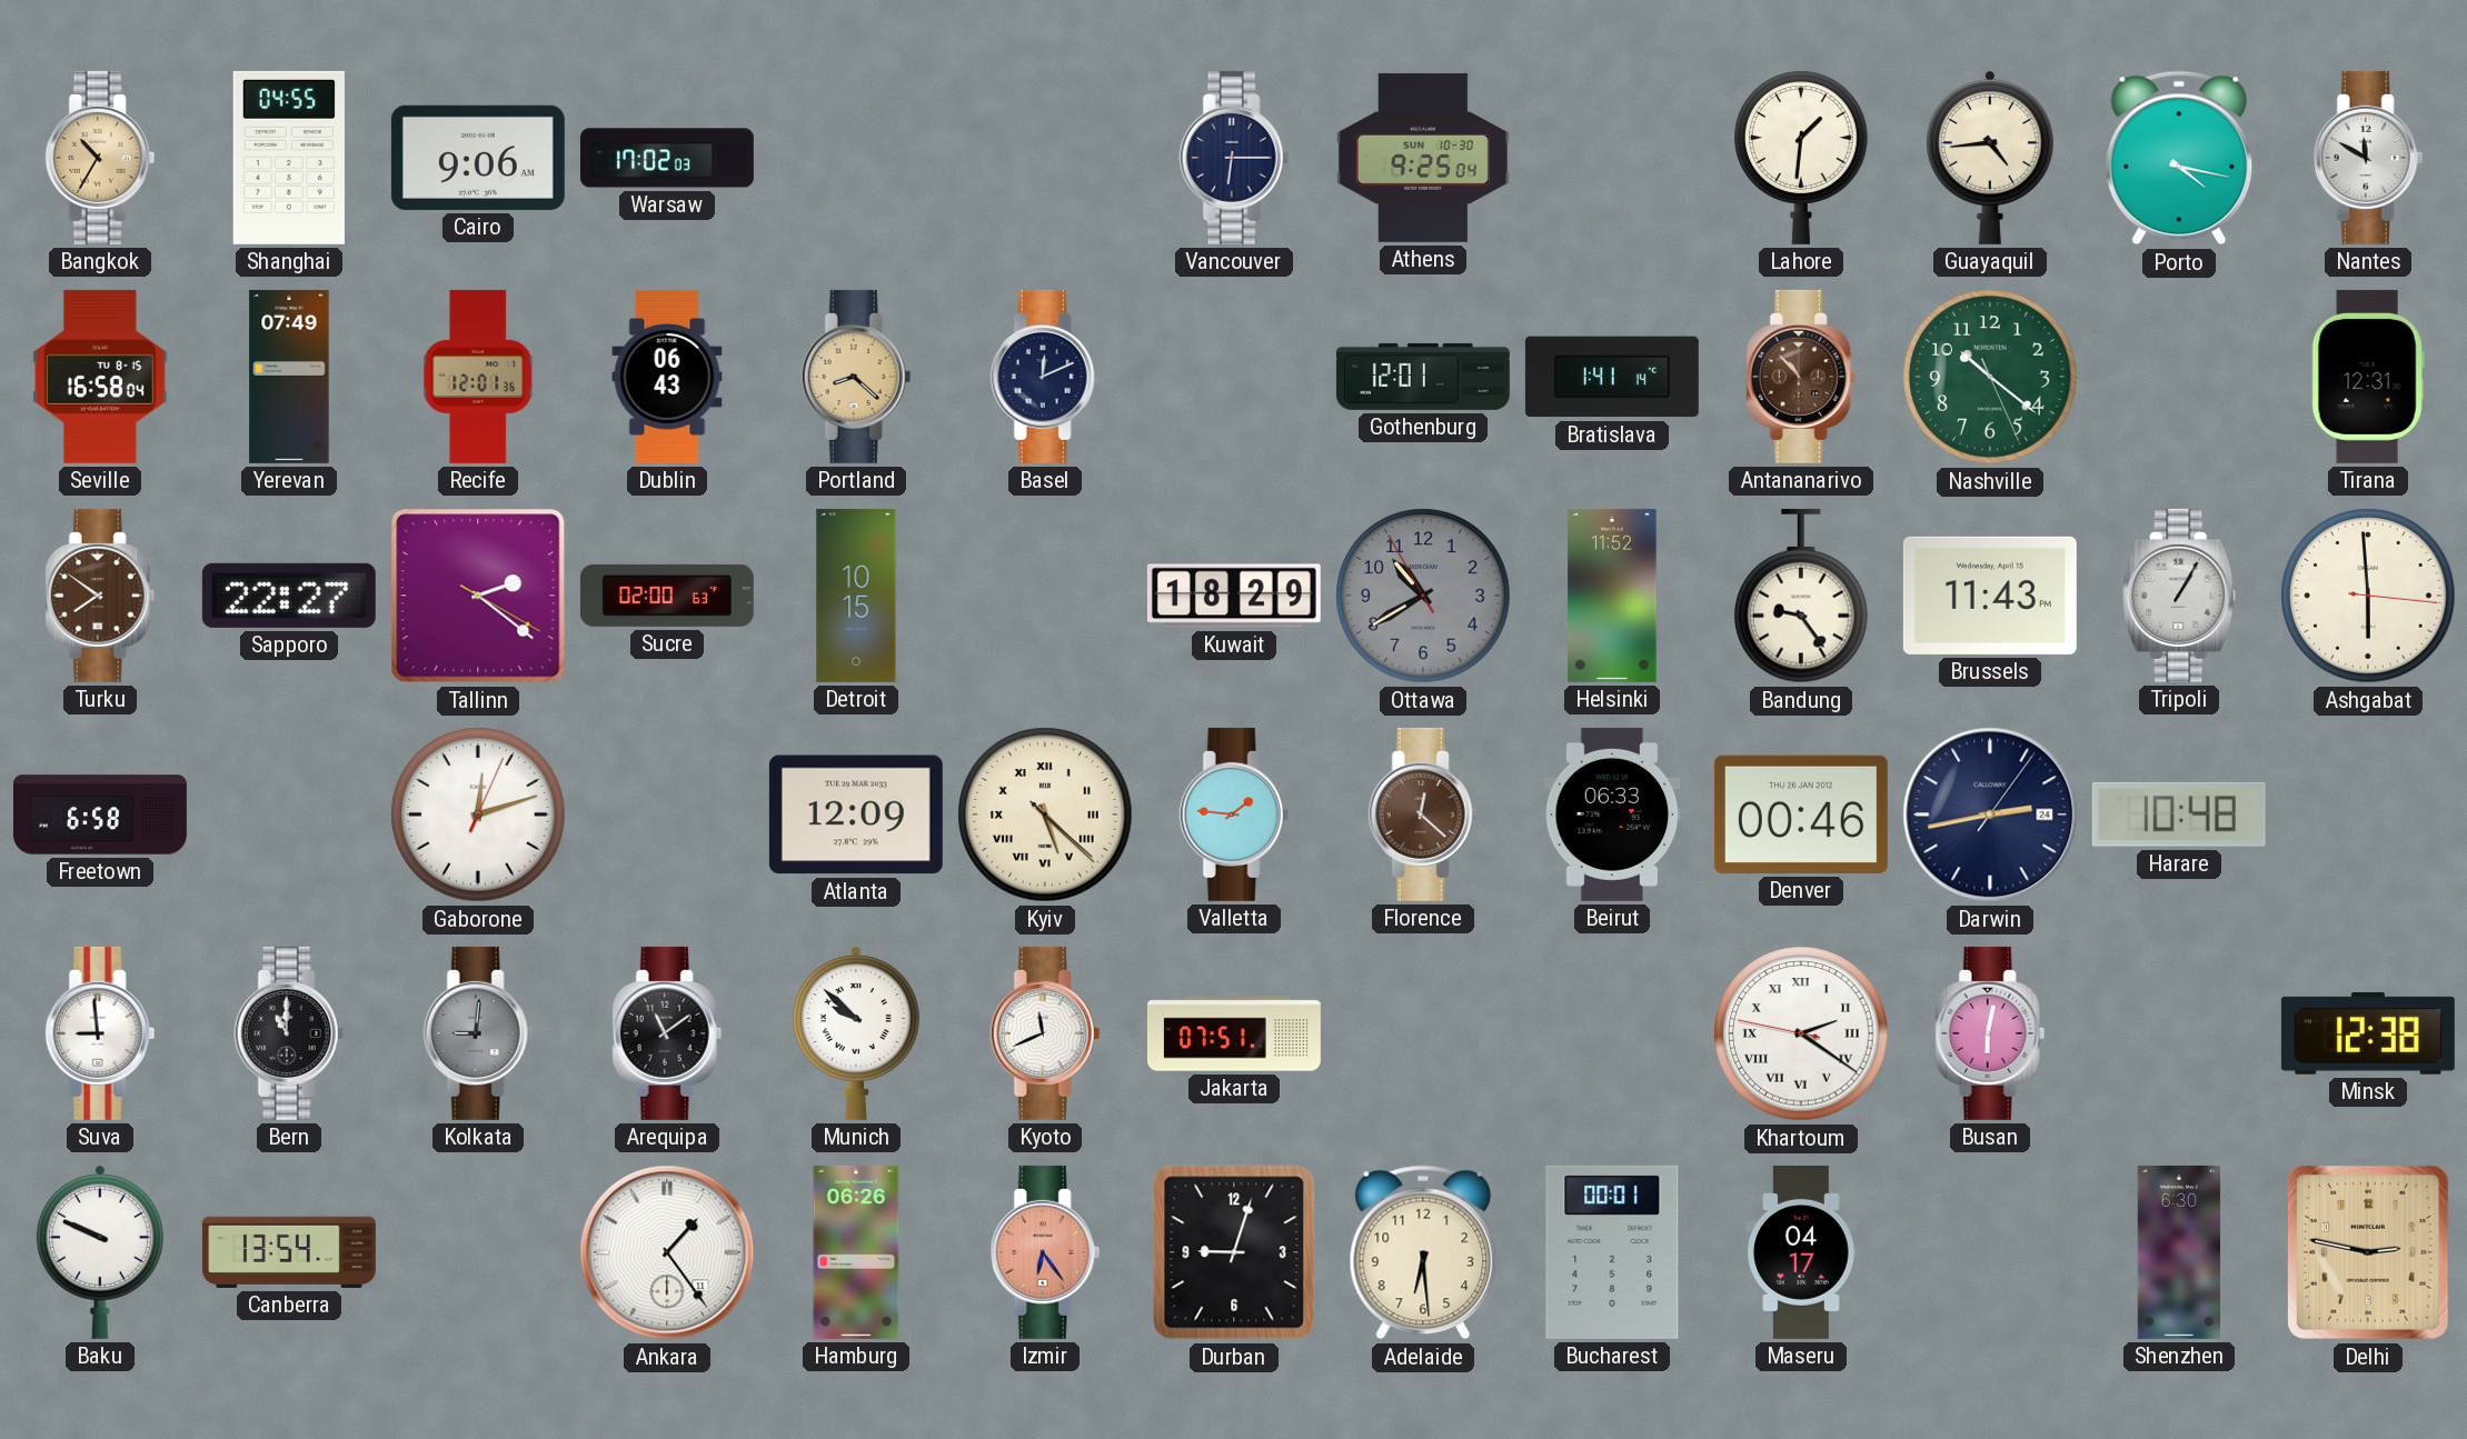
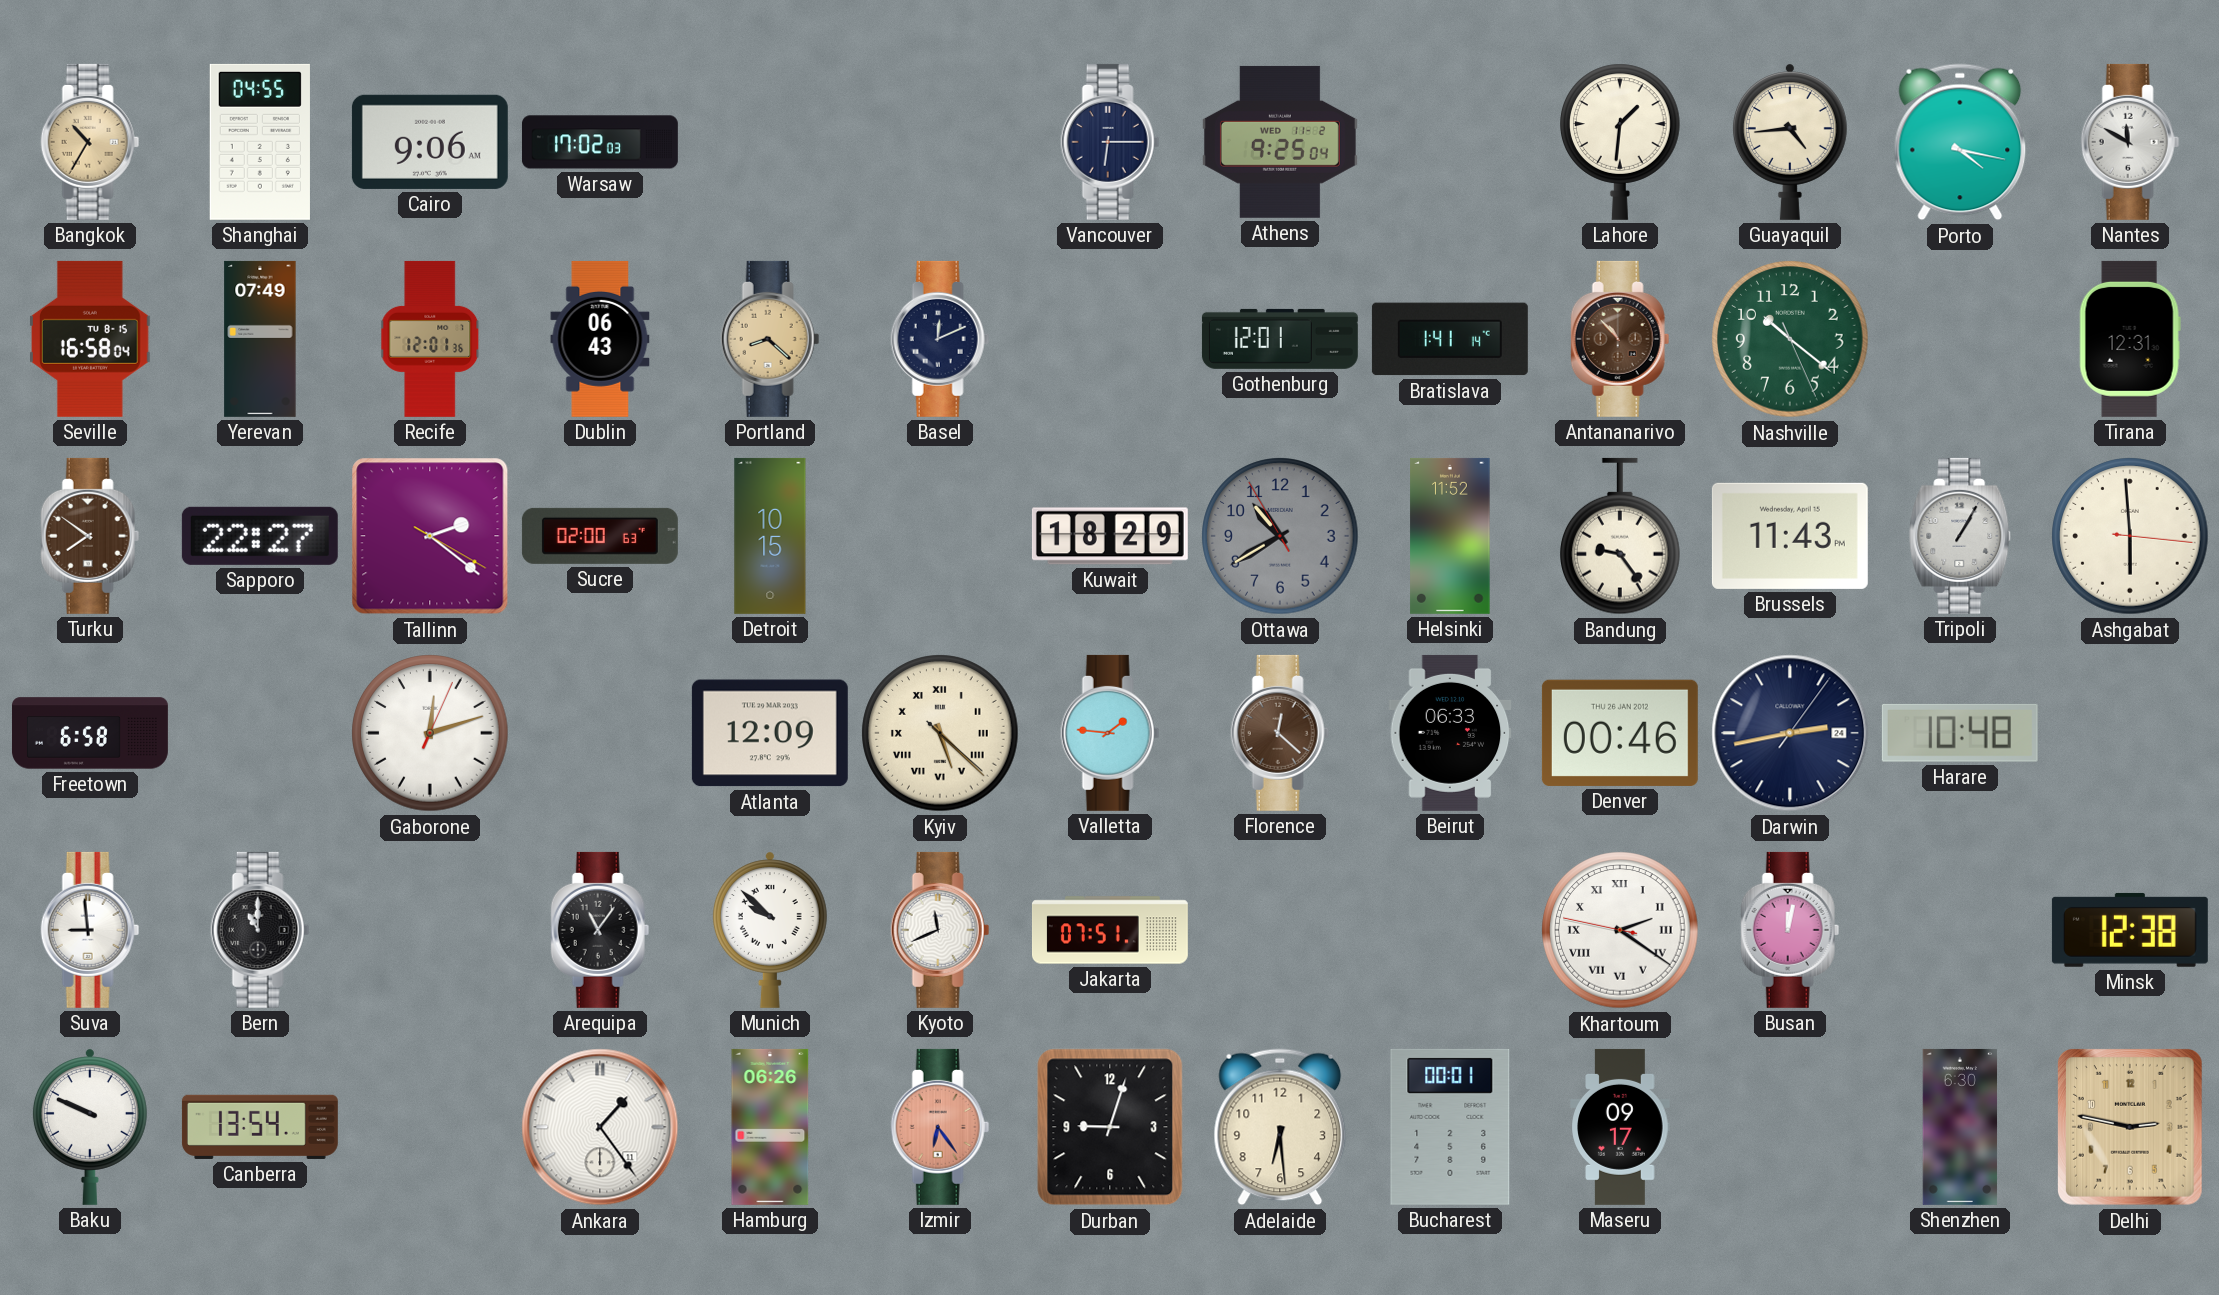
Athens date: SUN 10-30 -> WED 11-2
Kolkata: 9:01 -> none
Arequipa: 11:09 -> 11:06
Busan: 6:02 -> 12:02
Maseru: 04:17 -> 09:17
